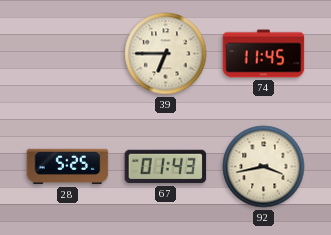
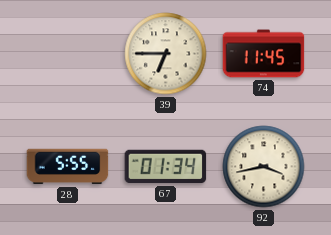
28: 5:25 -> 5:55
67: 01:43 -> 01:34
